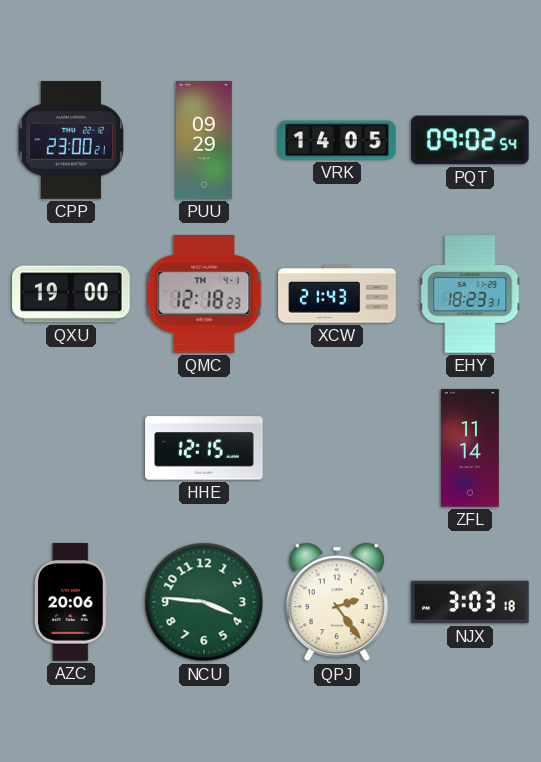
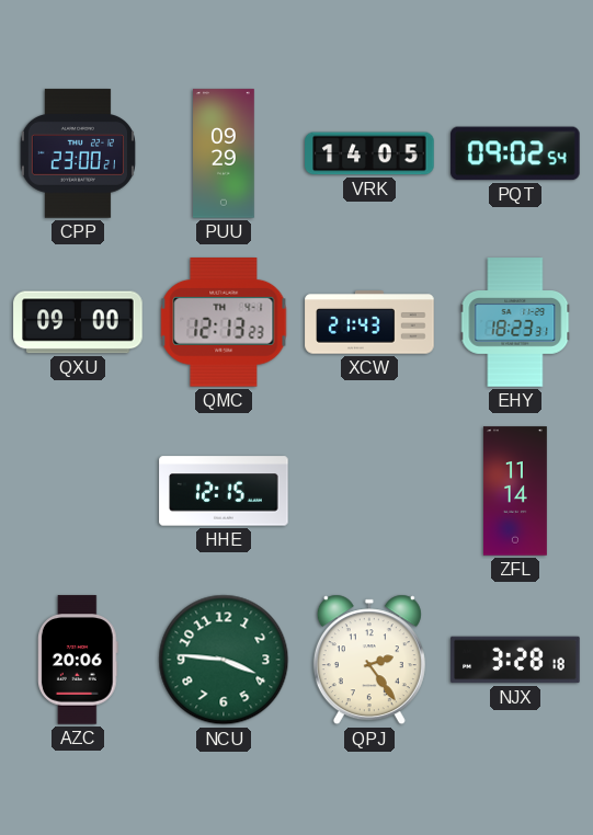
QXU: 19:00 -> 09:00
QMC: 12:18 -> 12:13
NJX: 3:03 -> 3:28
